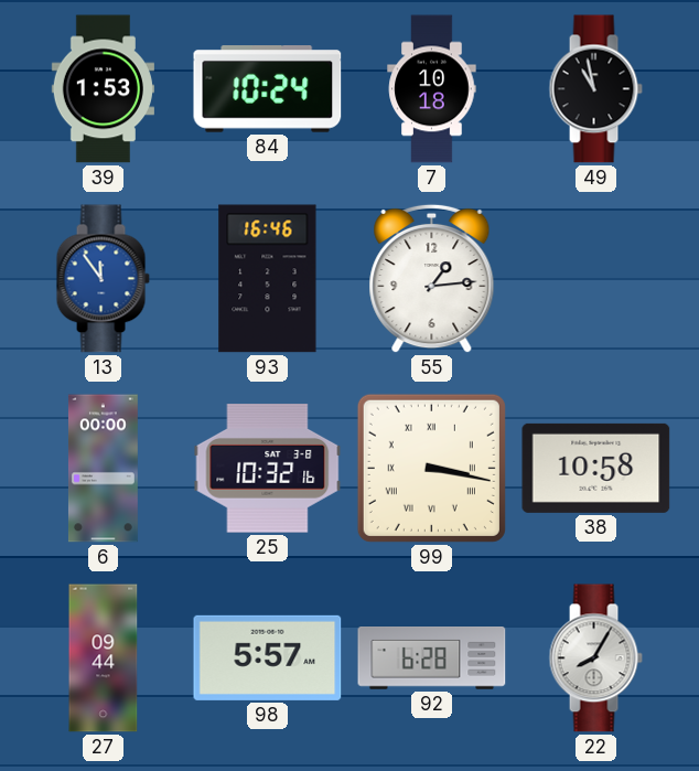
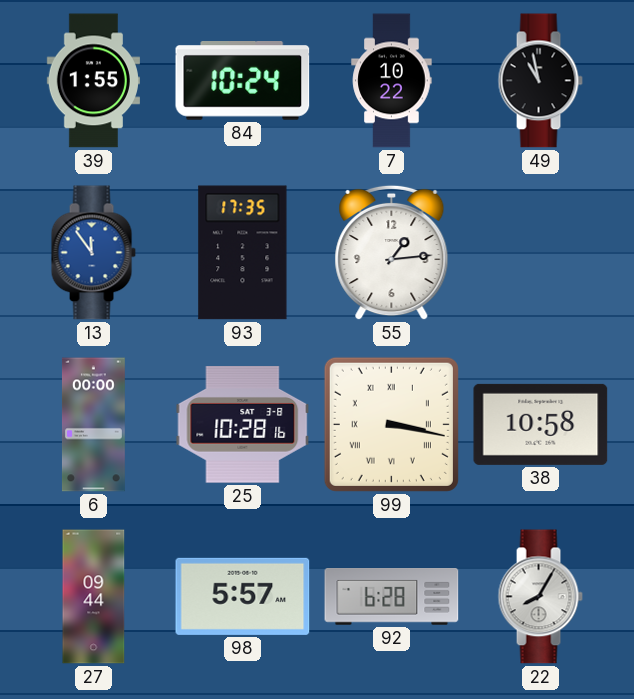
39: 1:53 -> 1:55
7: 10:18 -> 10:22
93: 16:46 -> 17:35
25: 10:32 -> 10:28
